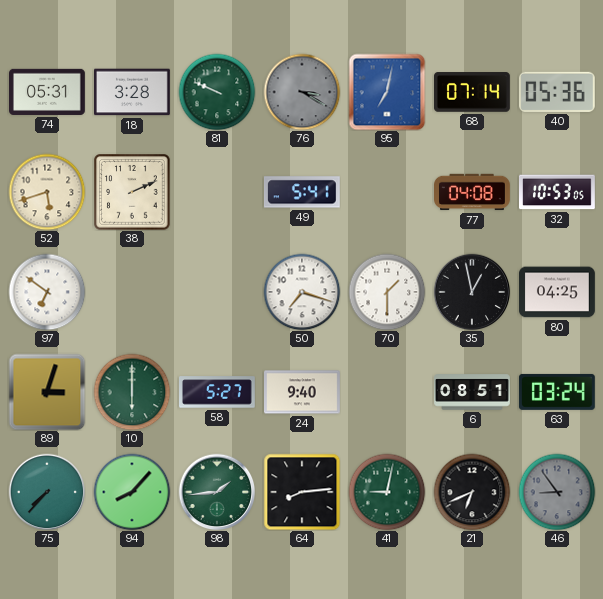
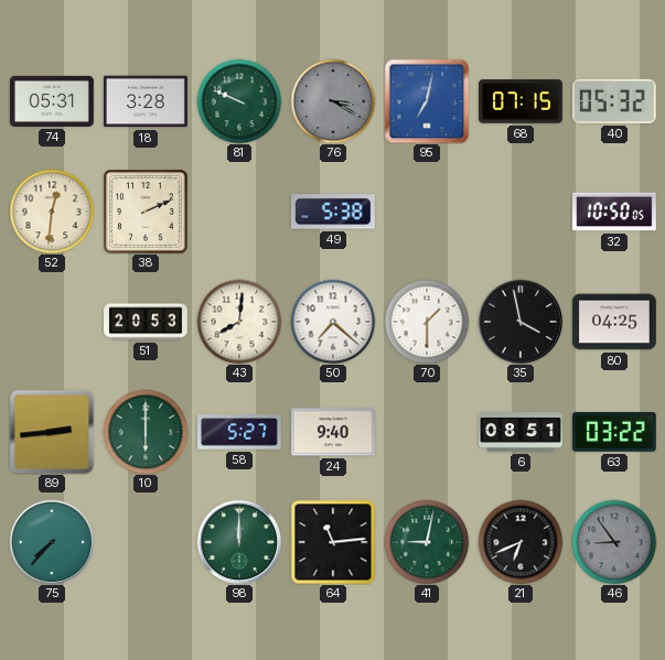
68: 07:14 -> 07:15
40: 05:36 -> 05:32
52: 5:42 -> 12:31
49: 5:41 -> 5:38
77: 04:08 -> none
32: 10:53 -> 10:50
97: 6:51 -> none
51: none -> 20:53
43: none -> 8:01
50: 7:18 -> 7:22
35: 12:58 -> 3:58
89: 3:03 -> 2:44
63: 03:24 -> 03:22
94: 8:07 -> none
98: 1:44 -> 12:00
64: 8:14 -> 11:14
